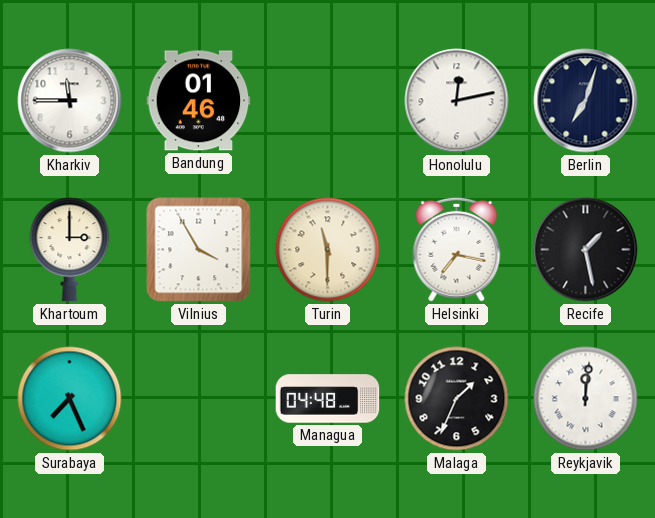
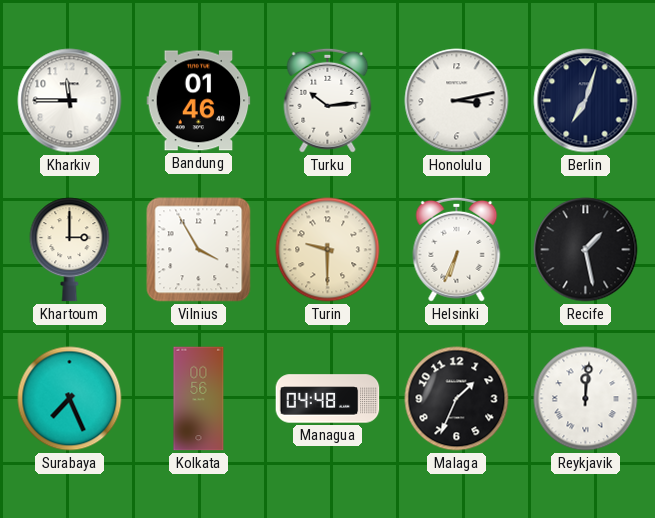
Turku: none -> 10:14
Honolulu: 12:13 -> 3:13
Turin: 11:30 -> 9:30
Helsinki: 7:17 -> 6:34
Kolkata: none -> 00:56
